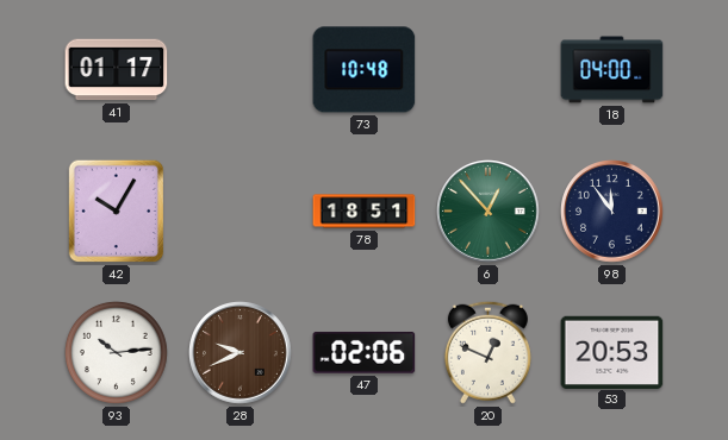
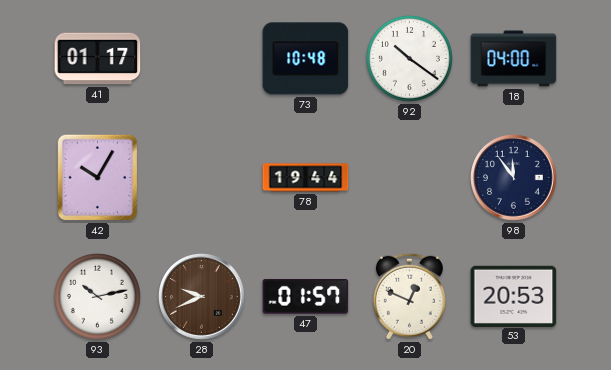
92: none -> 10:21
78: 18:51 -> 19:44
6: 12:53 -> none
93: 10:14 -> 10:13
47: 02:06 -> 01:57
